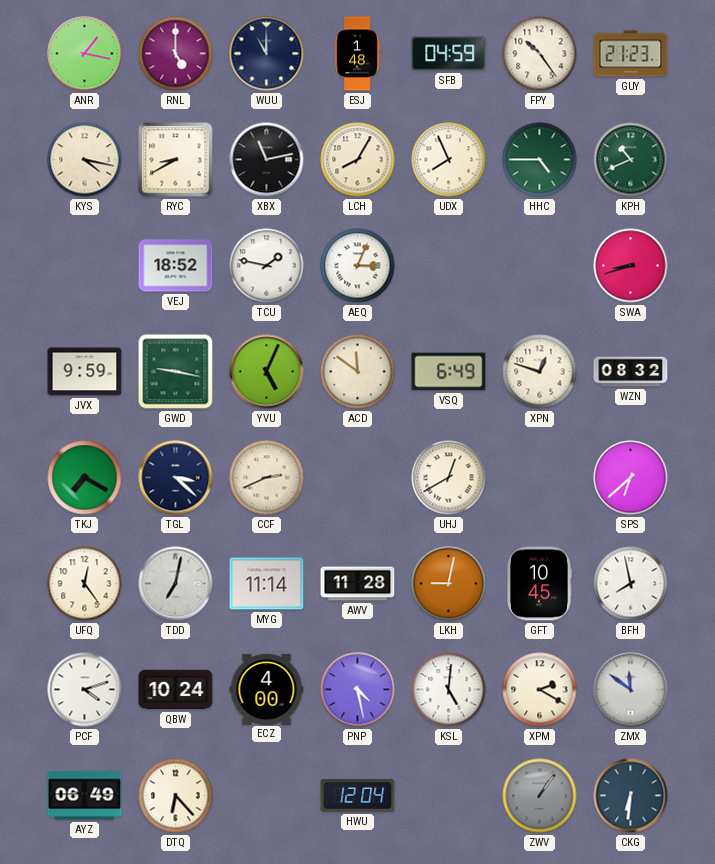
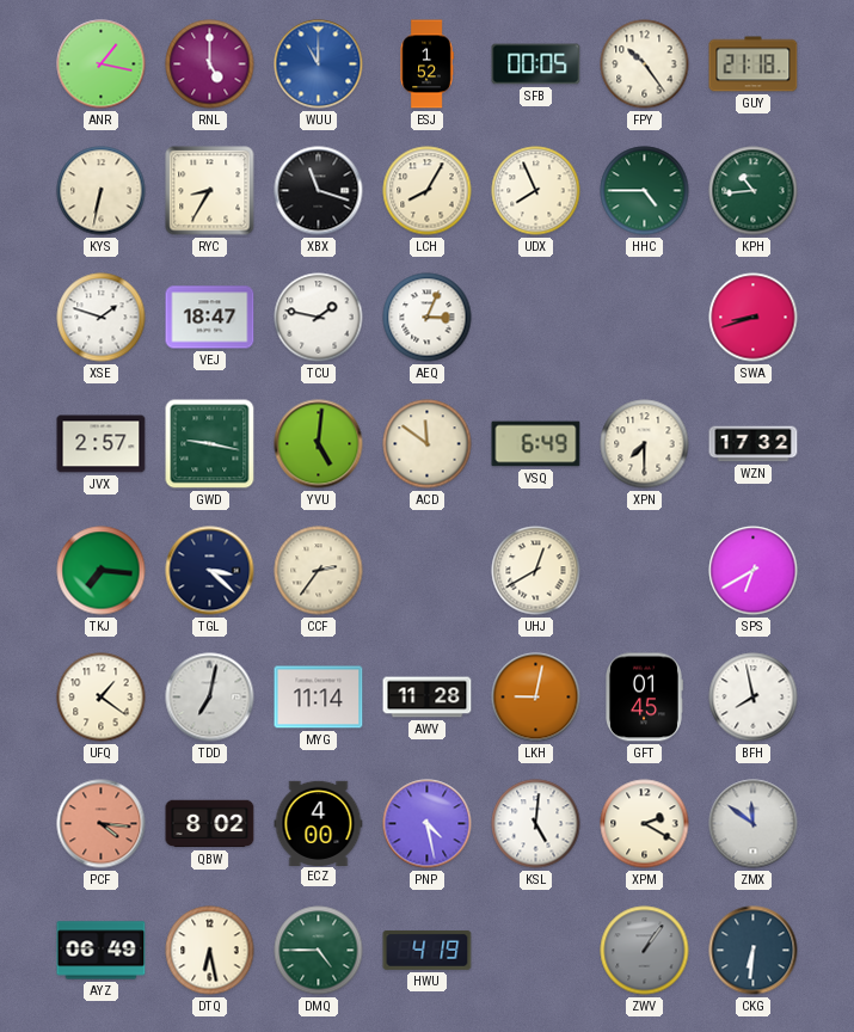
WUU dial: navy -> blue
ESJ: 1:48 -> 1:52
SFB: 04:59 -> 00:05
GUY: 21:23 -> 21:18
KYS: 4:17 -> 6:32
RYC: 8:40 -> 8:35
XBX: 11:13 -> 11:18
KPH: 10:41 -> 10:44
XSE: none -> 1:48
VEJ: 18:52 -> 18:47
JVX: 9:59 -> 2:57
YVU: 5:04 -> 5:01
XPN: 12:48 -> 7:30
WZN: 08:32 -> 17:32
TKJ: 7:20 -> 7:16
CCF: 2:41 -> 2:36
SPS: 6:38 -> 6:40
UFQ: 12:24 -> 1:21
GFT: 10:45 -> 01:45
PCF: 4:12 -> 4:16
PCF dial: white -> salmon
QBW: 10:24 -> 8:02
DTQ: 6:23 -> 6:28
DMQ: none -> 4:45
HWU: 12:04 -> 4:19
